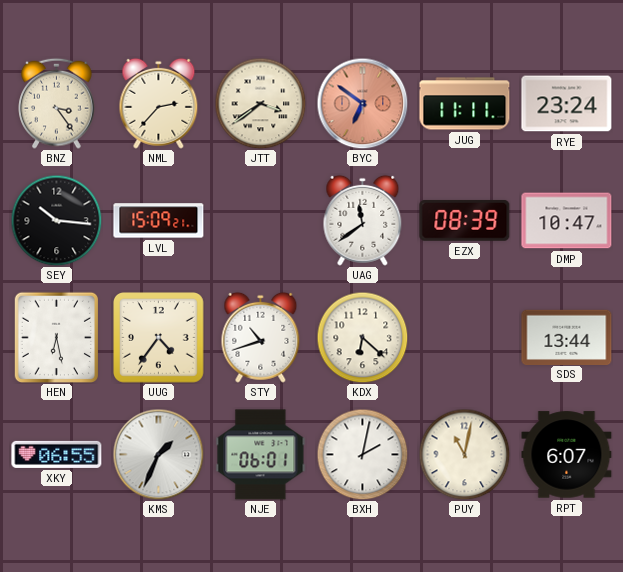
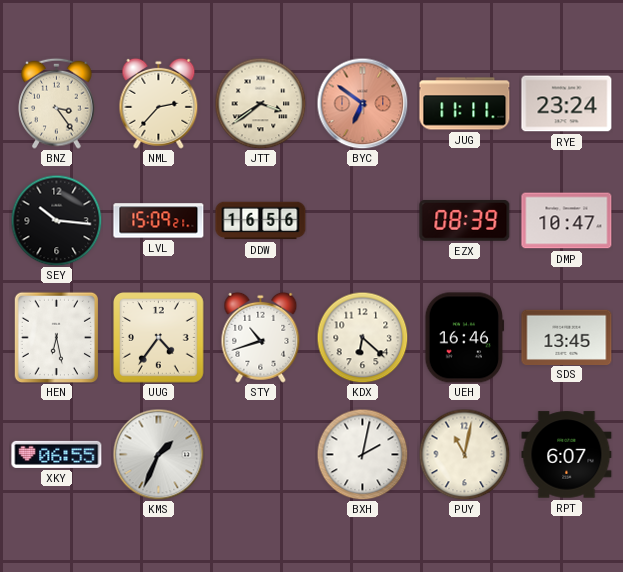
DDW: none -> 16:56
UAG: 11:39 -> none
UEH: none -> 16:46
SDS: 13:44 -> 13:45
NJE: 06:01 -> none
